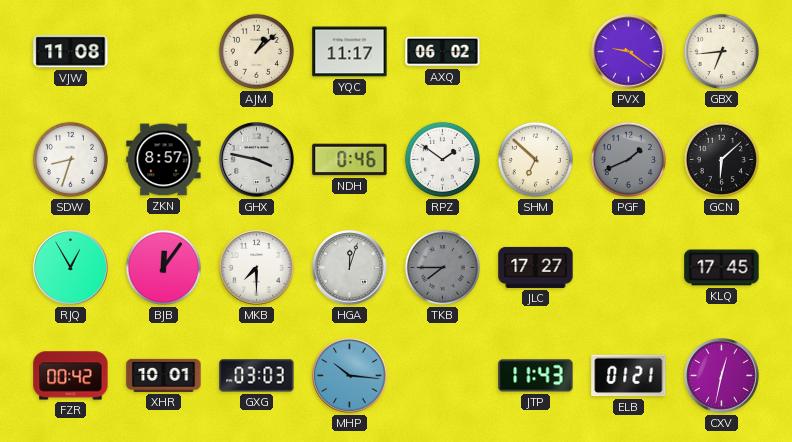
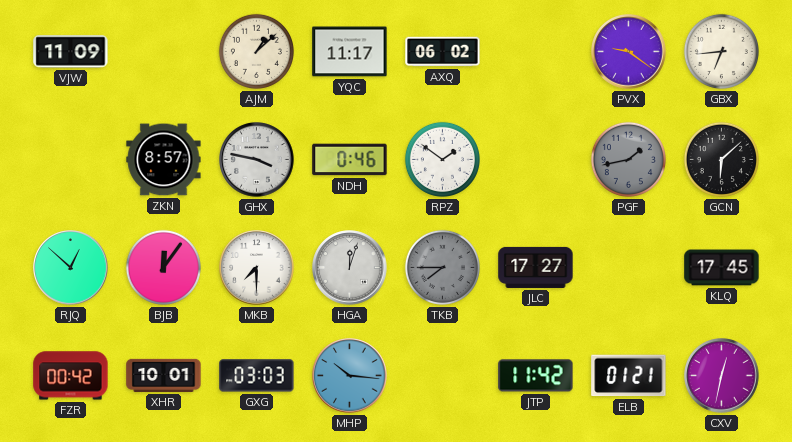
VJW: 11:08 -> 11:09
SDW: 8:33 -> none
SHM: 6:52 -> none
PGF: 1:41 -> 1:43
RJQ: 12:55 -> 12:52
JTP: 11:43 -> 11:42
